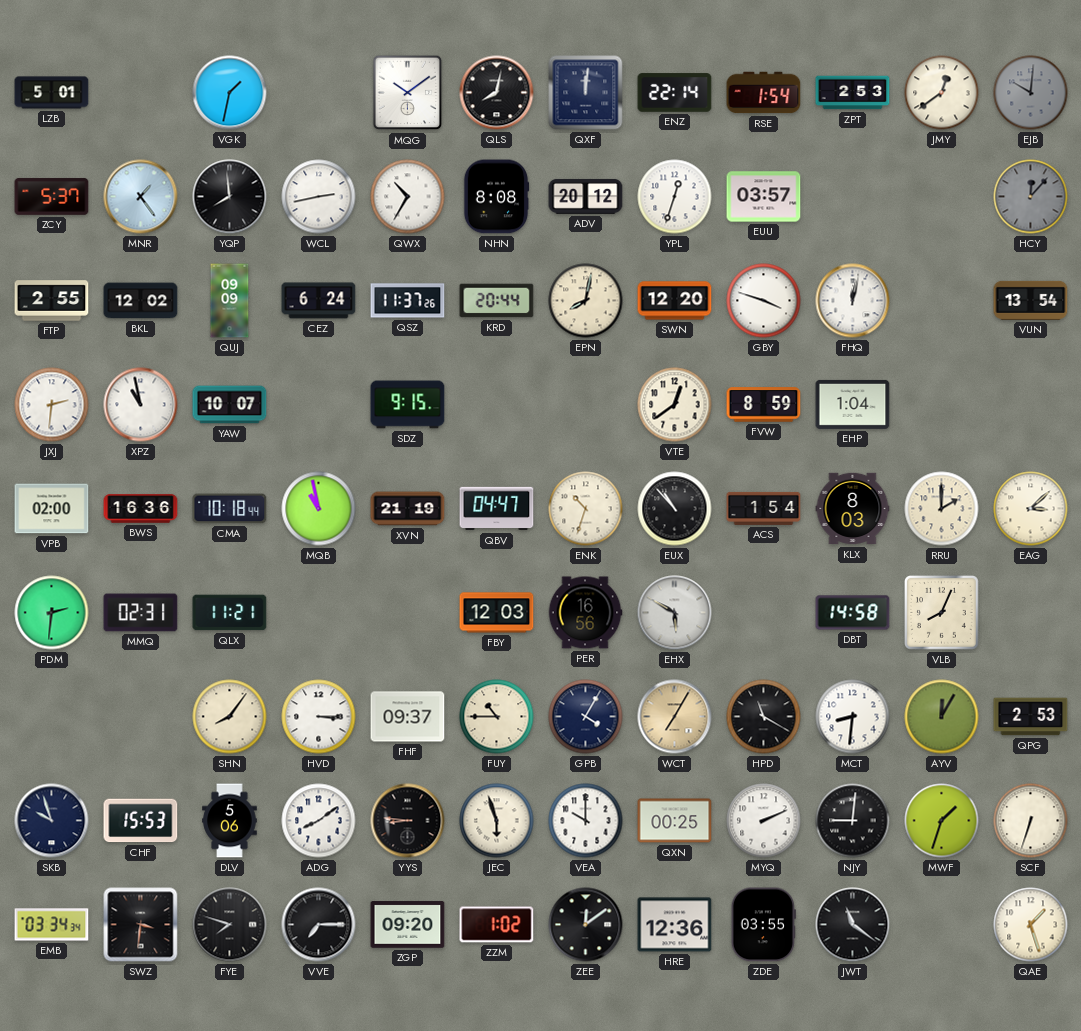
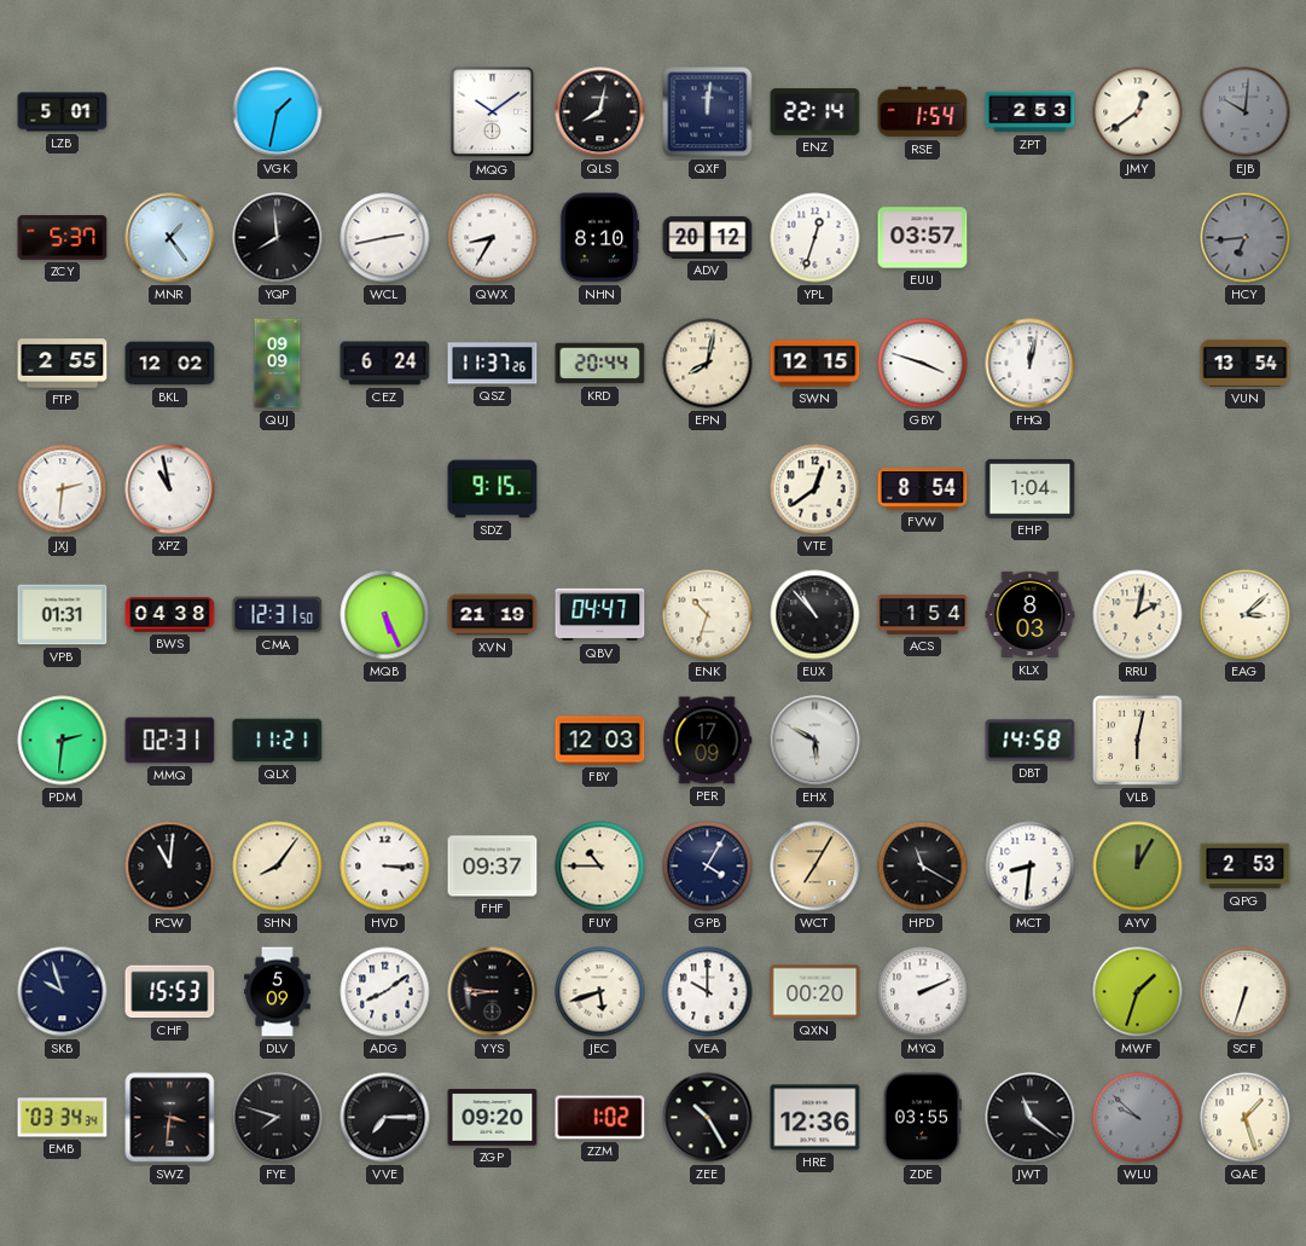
QWX: 10:35 -> 8:35
NHN: 8:08 -> 8:10
HCY: 12:07 -> 6:44
SWN: 12:20 -> 12:15
YAW: 10:07 -> none
FVW: 8:59 -> 8:54
VPB: 02:00 -> 01:31
BWS: 16:36 -> 04:38
CMA: 10:18 -> 12:31
MQB: 10:58 -> 5:26
RRU: 2:00 -> 2:02
PER: 16:56 -> 17:09
VLB: 8:04 -> 6:02
PCW: none -> 11:01
DLV: 5:06 -> 5:09
JEC: 5:57 -> 5:42
QXN: 00:25 -> 00:20
NJY: 9:01 -> none
ZEE: 12:09 -> 10:25
WLU: none -> 9:52
